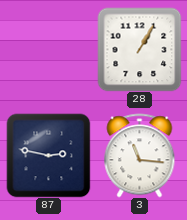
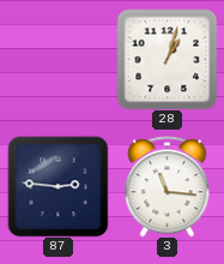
28: 1:05 -> 1:03
87: 2:47 -> 2:46
